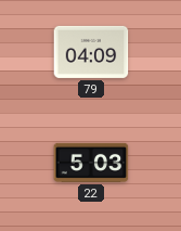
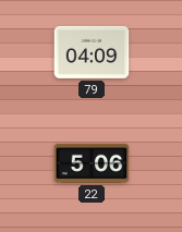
22: 5:03 -> 5:06
